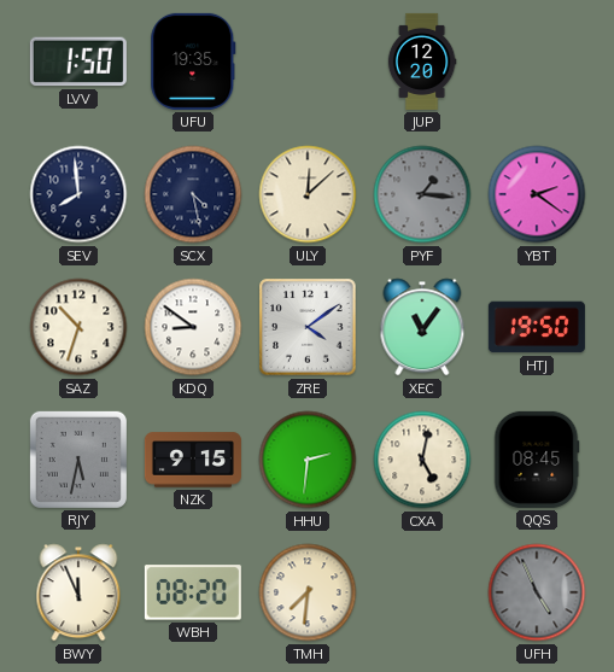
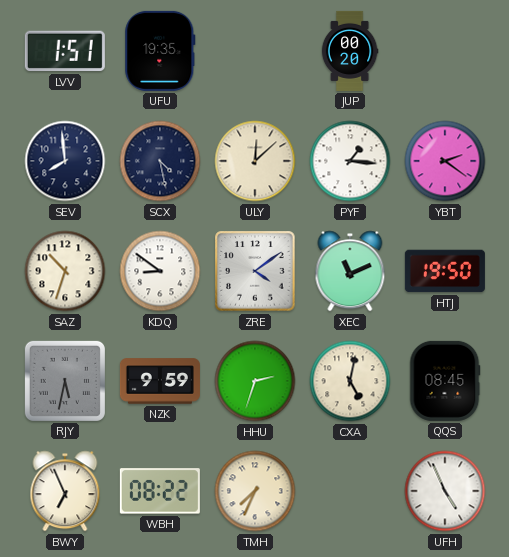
LVV: 1:50 -> 1:51
JUP: 12:20 -> 00:20
PYF dial: grey -> white
XEC: 11:06 -> 11:11
NZK: 9:15 -> 9:59
HHU: 2:31 -> 2:33
BWY: 11:56 -> 6:56
WBH: 08:20 -> 08:22
TMH: 7:31 -> 7:34
UFH dial: grey -> white
